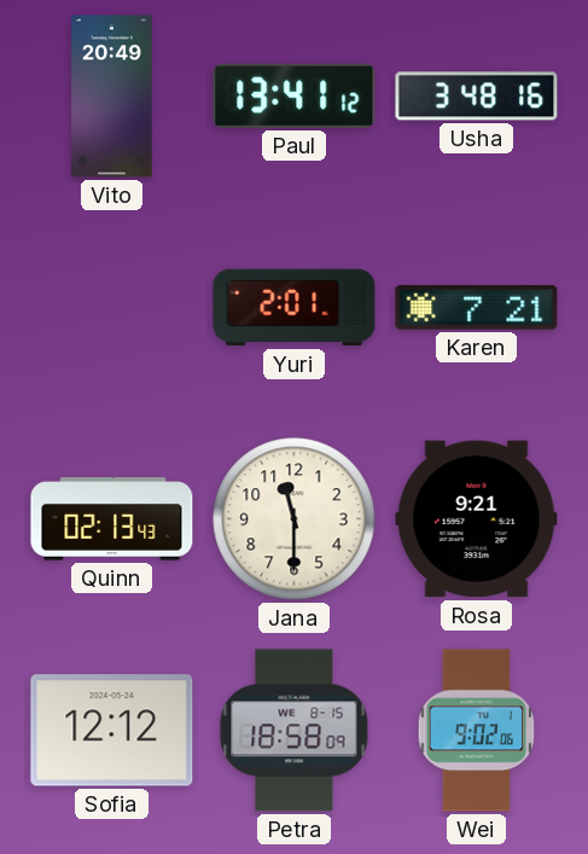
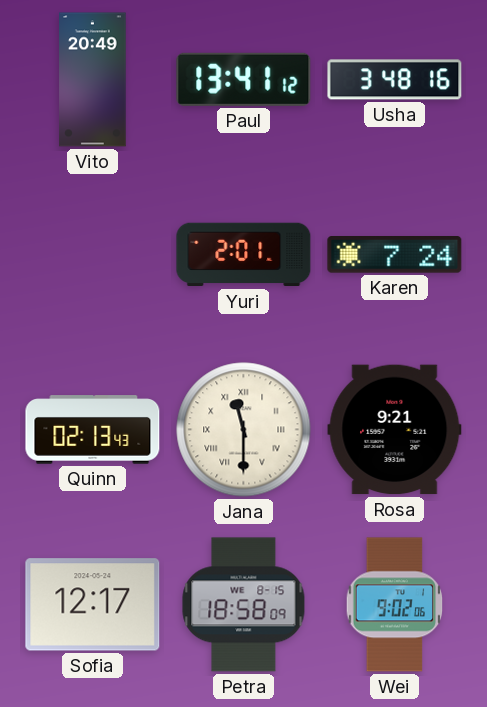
Karen: 7:21 -> 7:24
Jana numerals: Arabic -> Roman
Sofia: 12:12 -> 12:17
